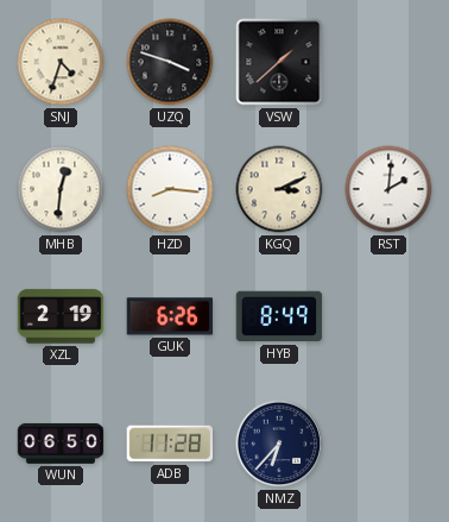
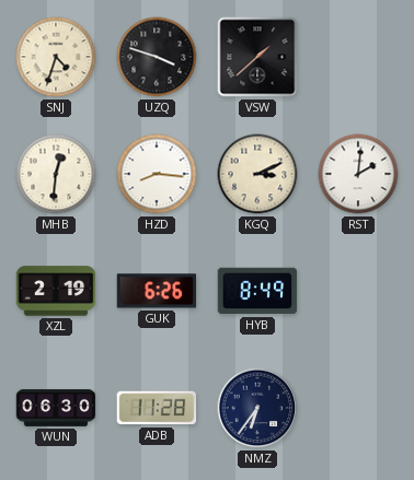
WUN: 06:50 -> 06:30
NMZ: 6:37 -> 6:36
